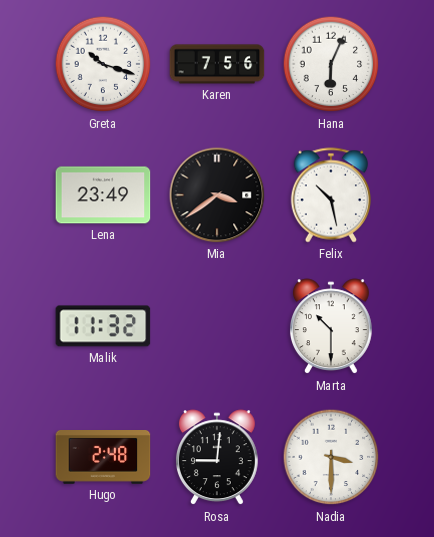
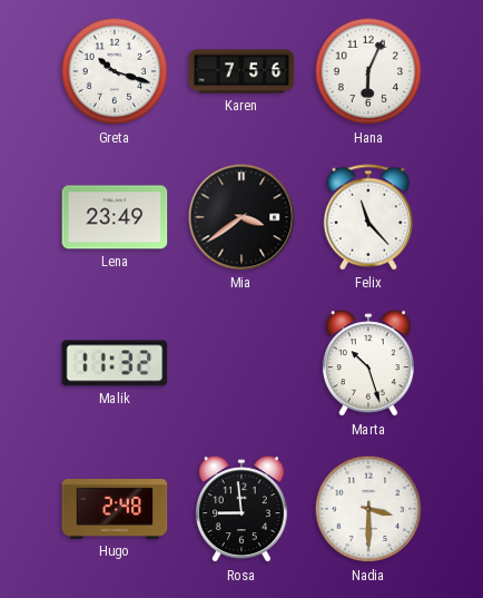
Felix: 10:28 -> 11:23
Marta: 10:30 -> 10:27
Rosa: 9:01 -> 8:59
